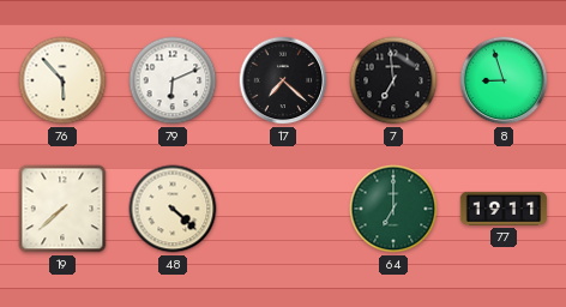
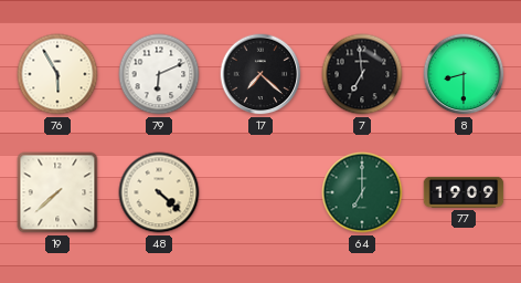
76: 5:53 -> 5:55
8: 8:57 -> 8:30
77: 19:11 -> 19:09
